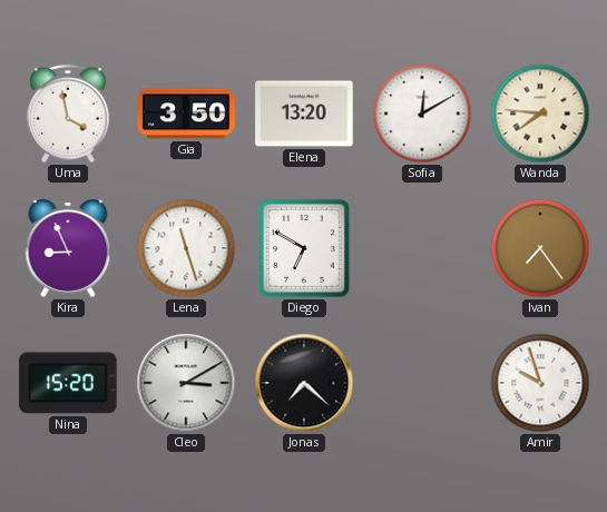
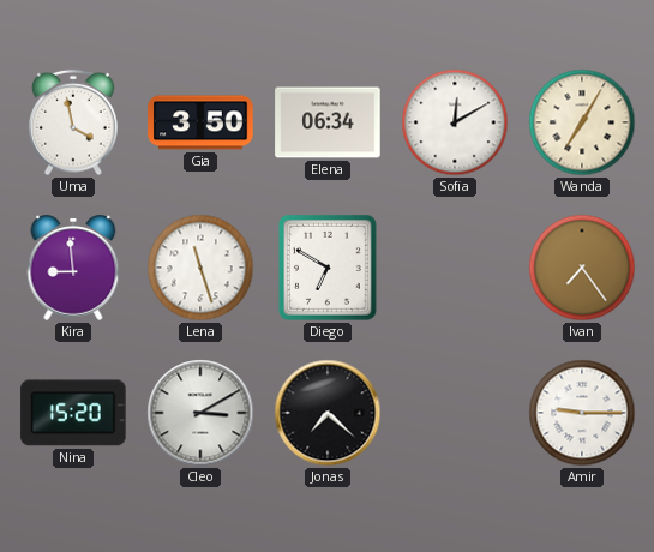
Elena: 13:20 -> 06:34
Wanda: 7:46 -> 7:05
Kira: 8:56 -> 8:59
Amir: 9:57 -> 9:15
